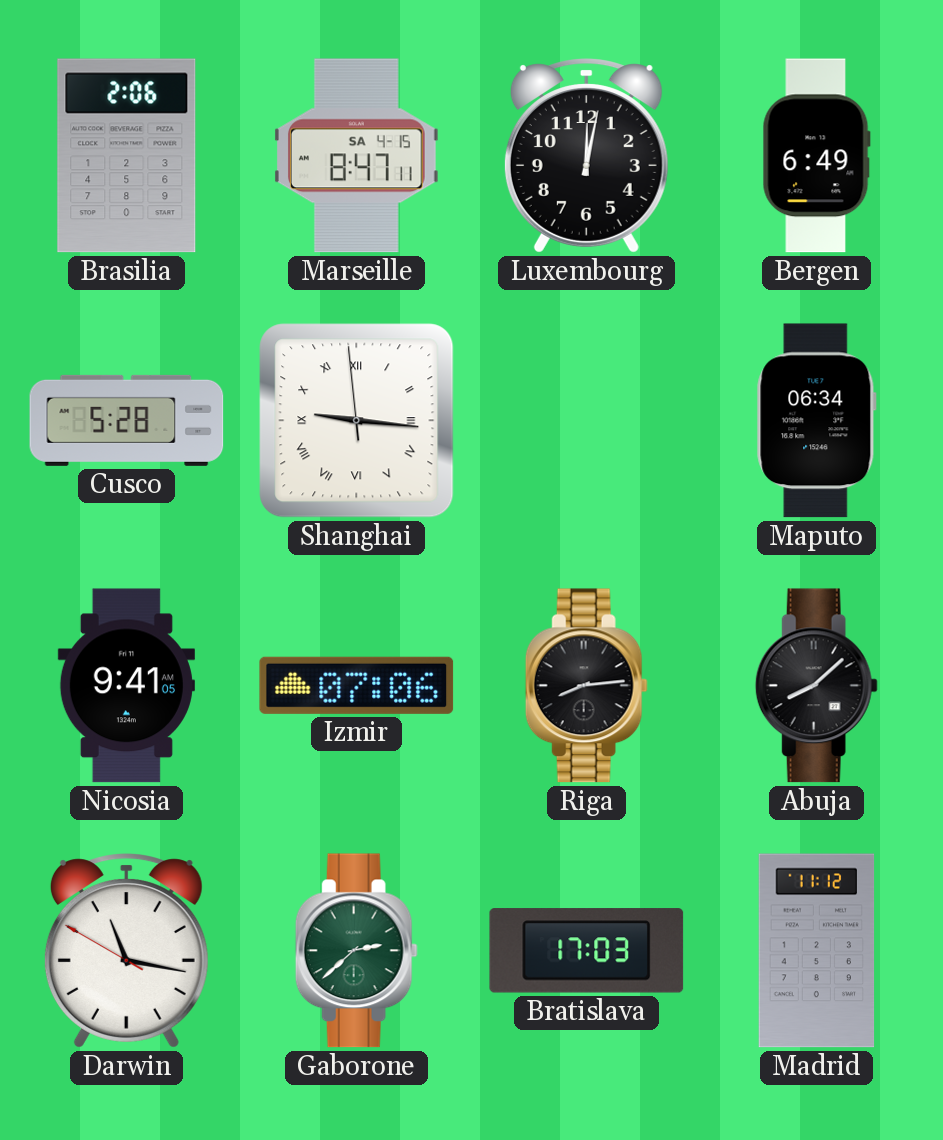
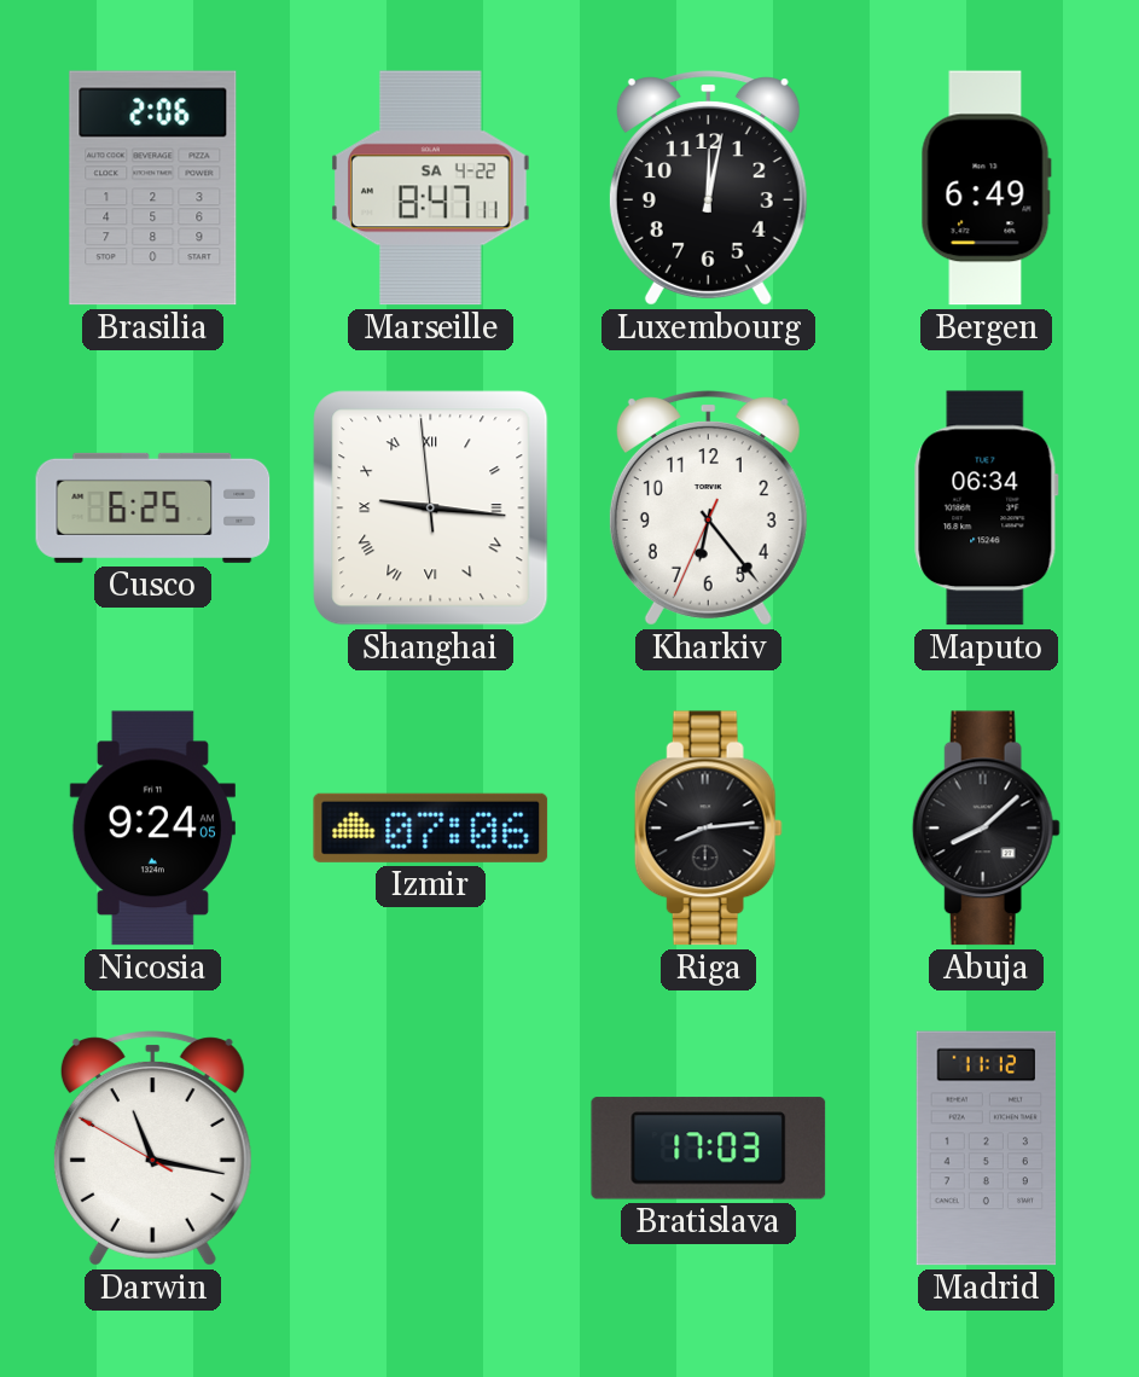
Marseille date: SA 4-15 -> SA 4-22
Cusco: 5:28 -> 6:25
Kharkiv: none -> 6:23
Nicosia: 9:41 -> 9:24
Gaborone: 2:38 -> none
